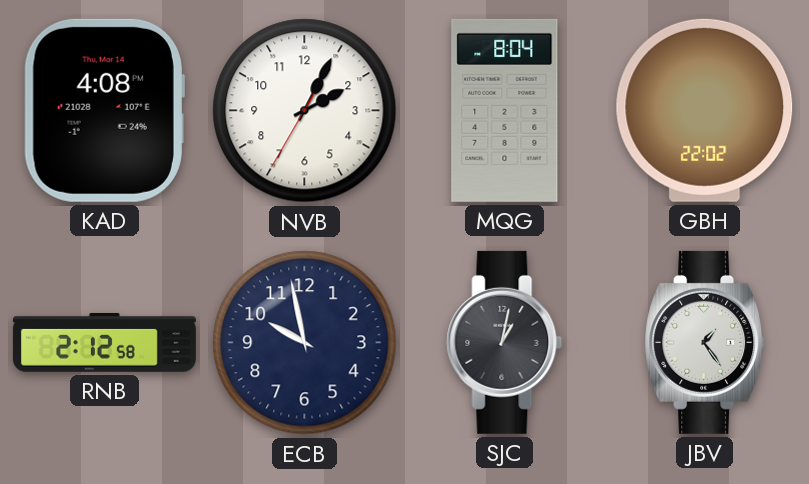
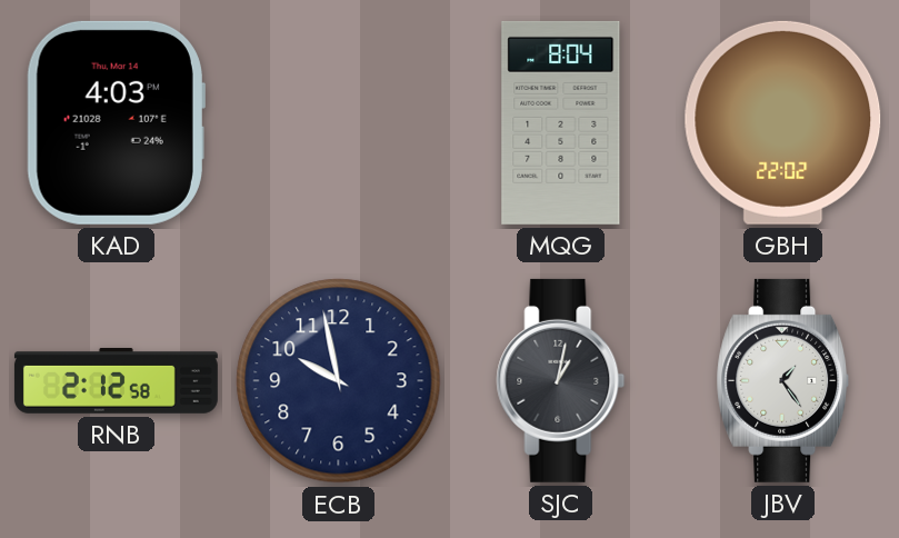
KAD: 4:08 -> 4:03
NVB: 2:04 -> none
